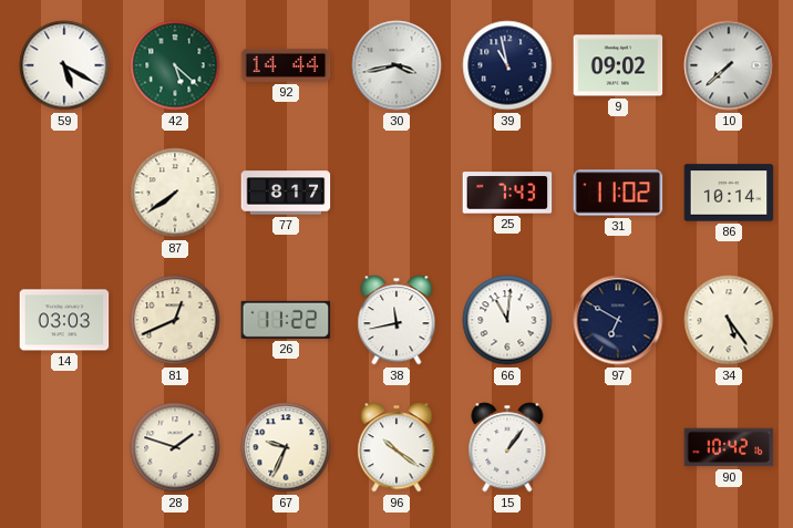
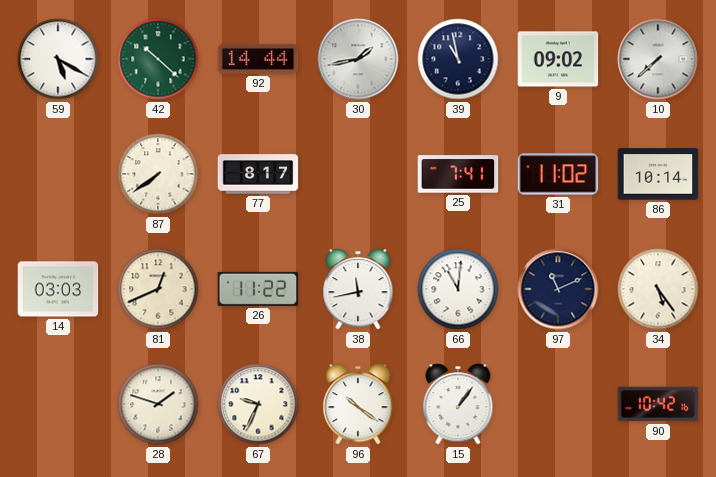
42: 5:22 -> 10:22
30: 3:43 -> 1:43
25: 7:43 -> 7:41
97: 6:50 -> 11:11
